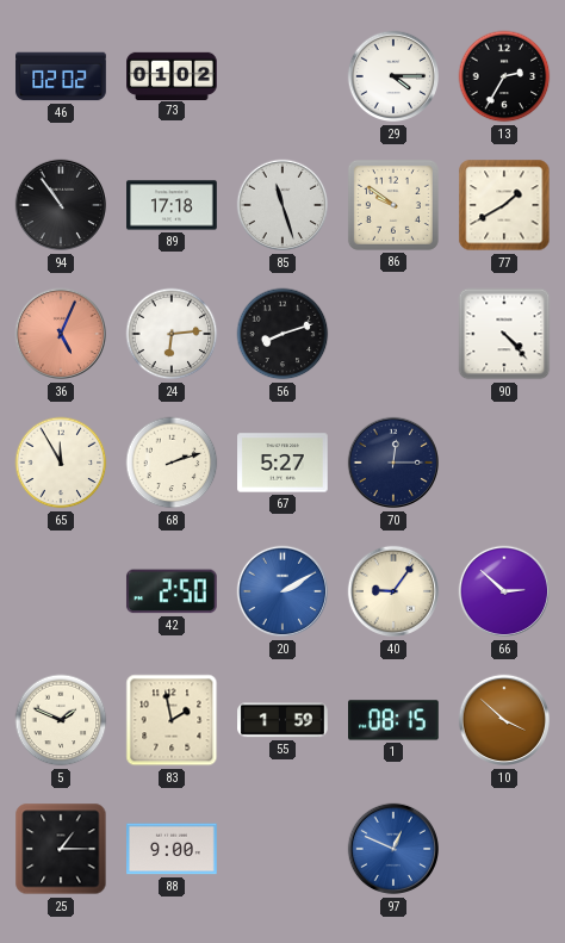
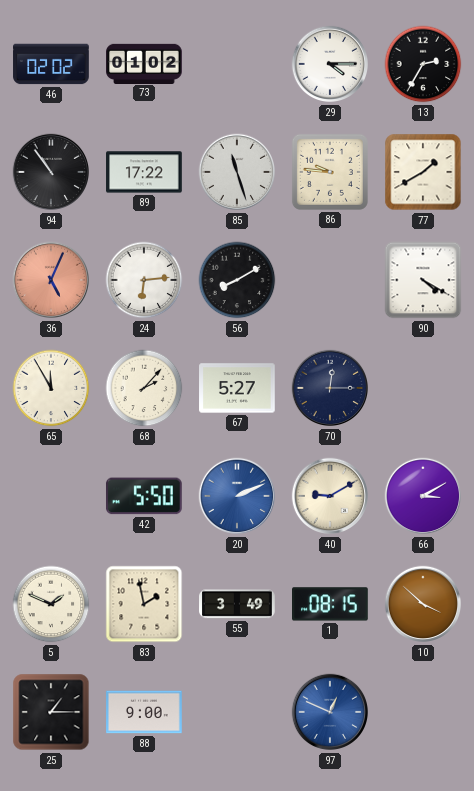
89: 17:18 -> 17:22
86: 9:51 -> 9:46
56: 8:12 -> 8:10
90: 4:23 -> 4:20
68: 2:12 -> 2:07
42: 2:50 -> 5:50
20: 2:10 -> 2:11
40: 9:06 -> 9:10
66: 2:52 -> 3:10
55: 1:59 -> 3:49
